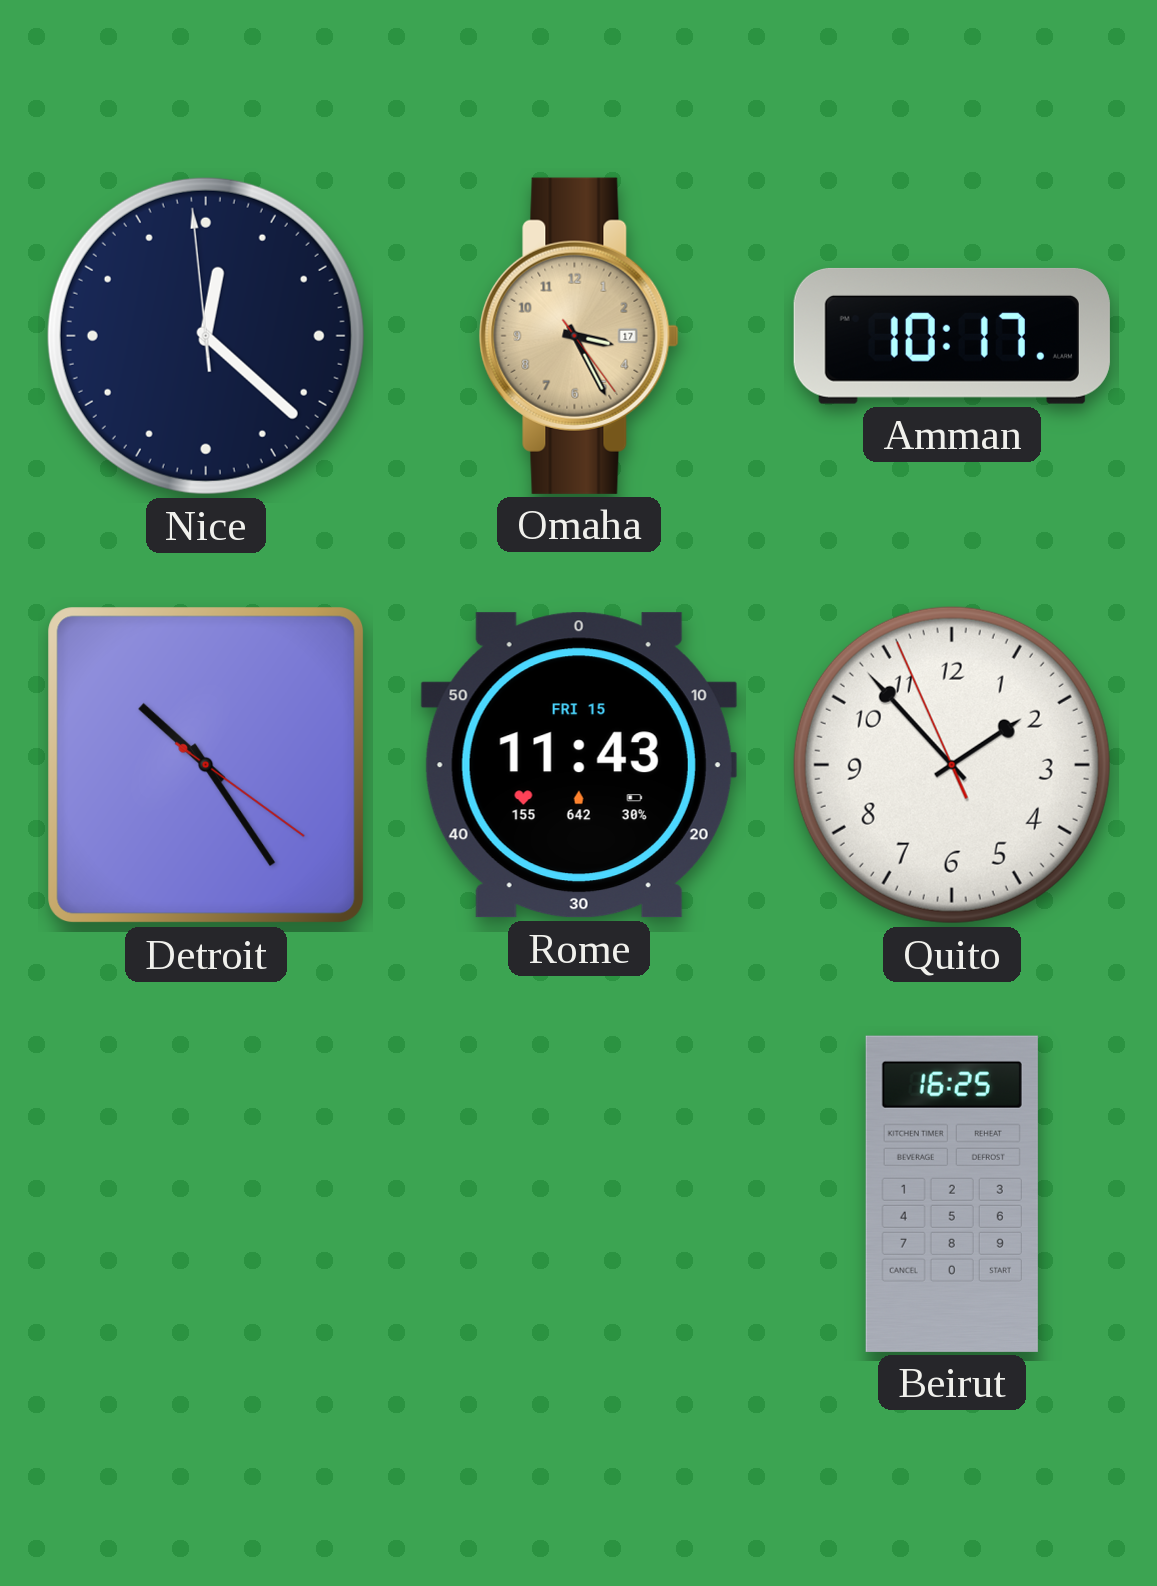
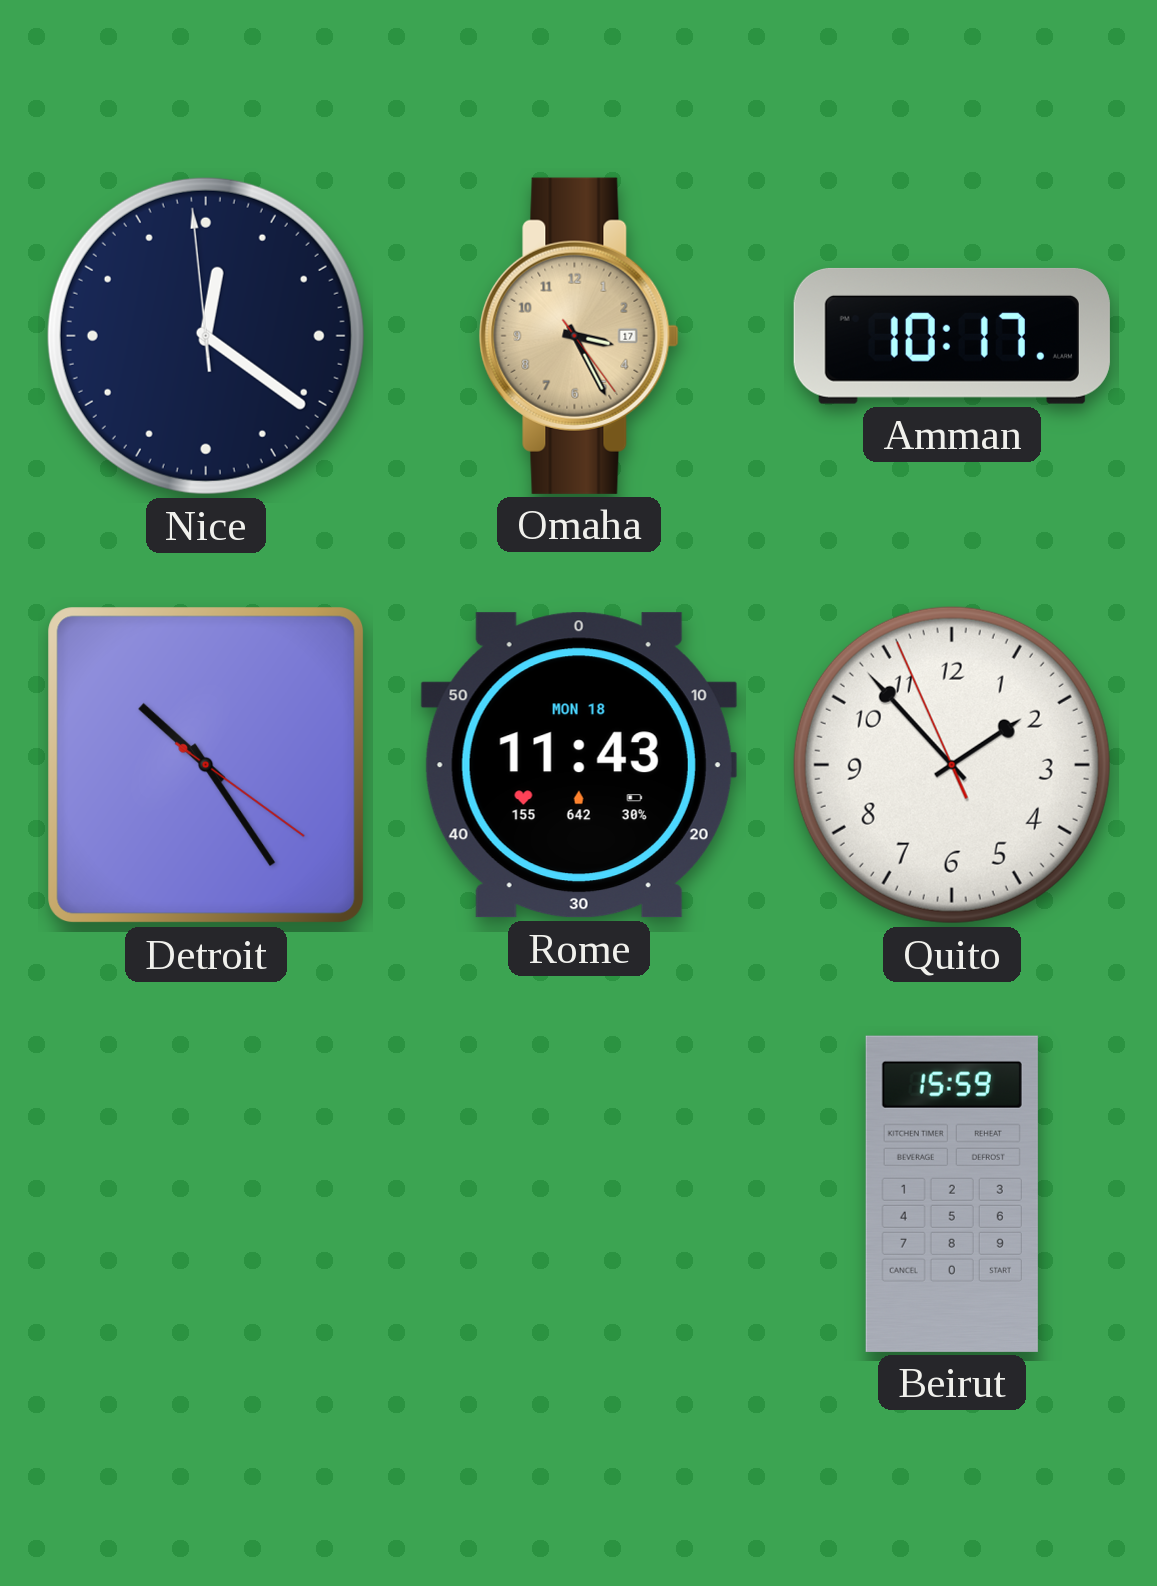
Nice: 12:21 -> 12:20
Rome date: FRI 15 -> MON 18
Beirut: 16:25 -> 15:59
